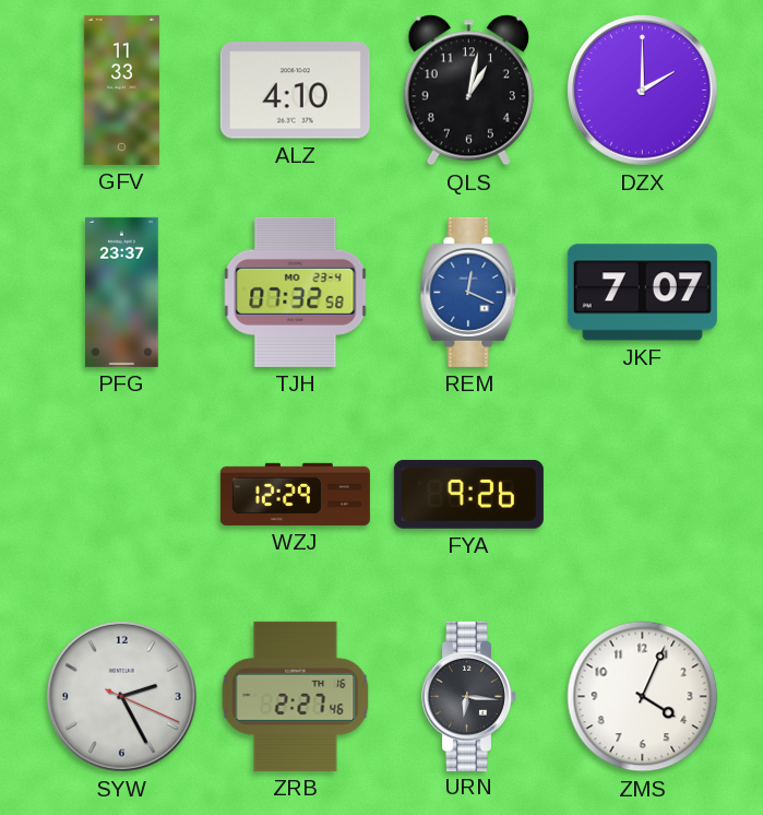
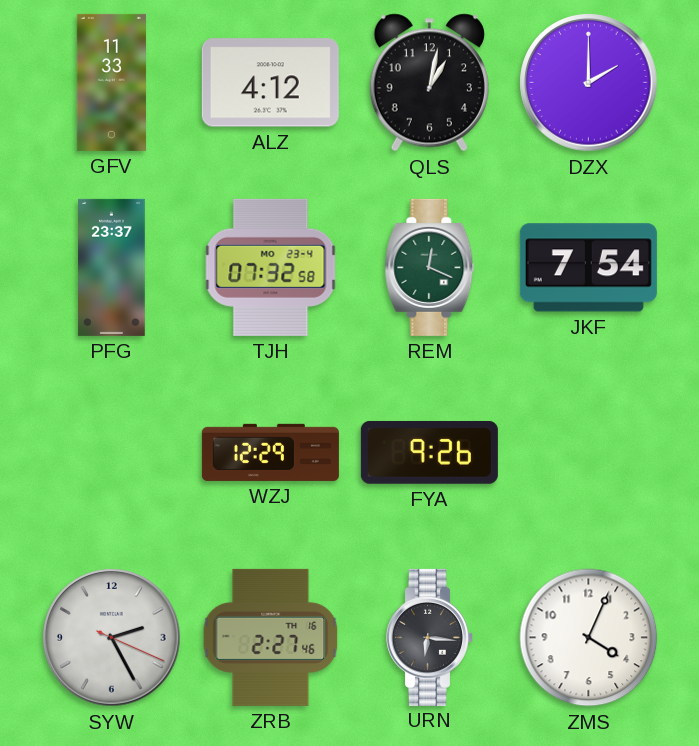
ALZ: 4:10 -> 4:12
REM dial: blue -> green
JKF: 7:07 -> 7:54
